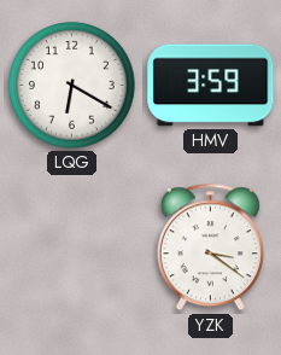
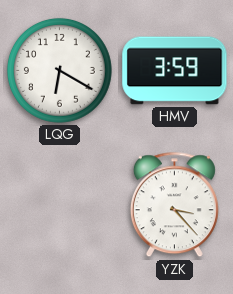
YZK: 3:21 -> 3:23
